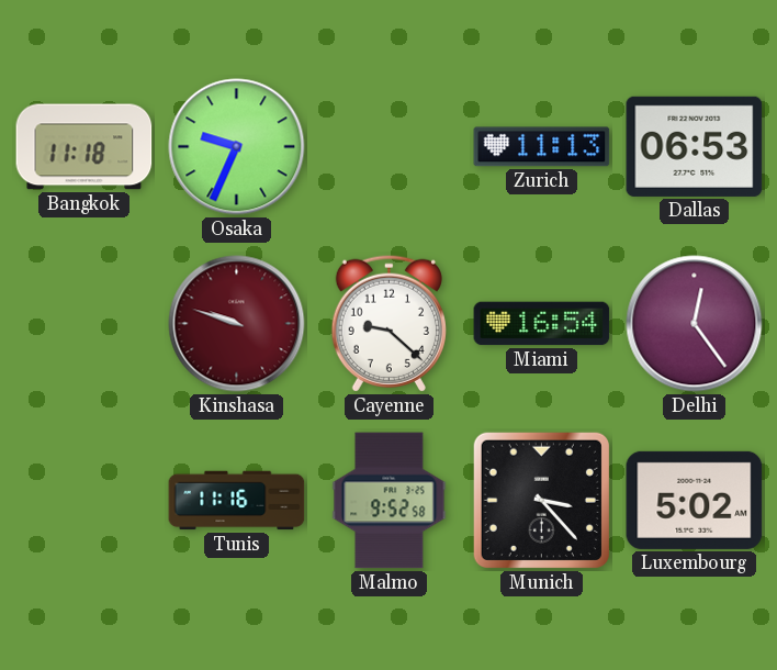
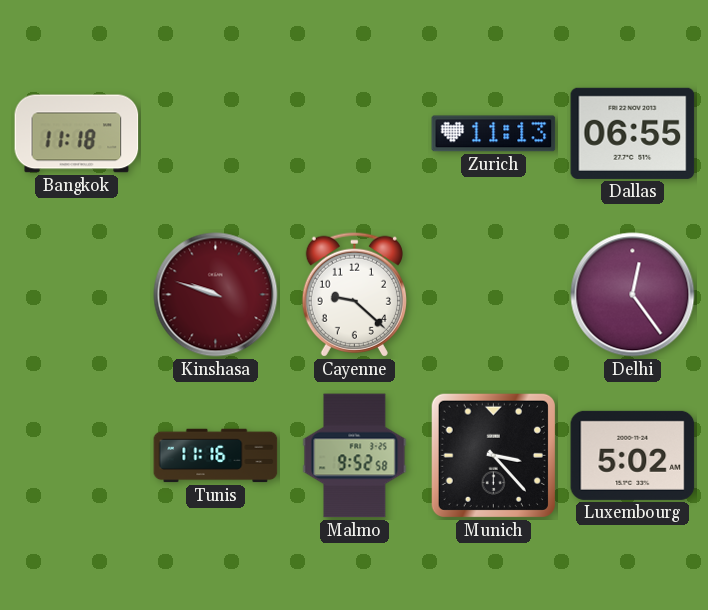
Osaka: 9:34 -> none
Dallas: 06:53 -> 06:55
Miami: 16:54 -> none
